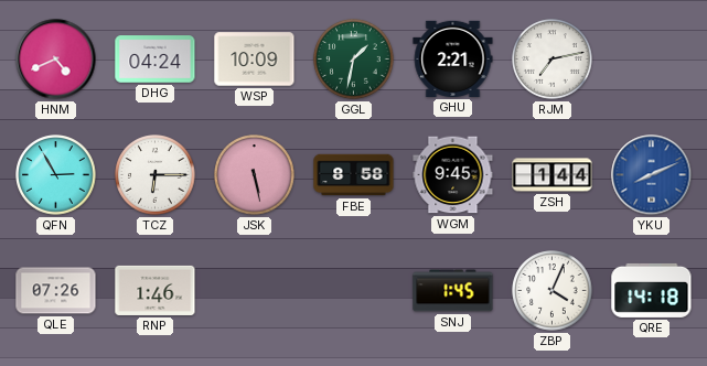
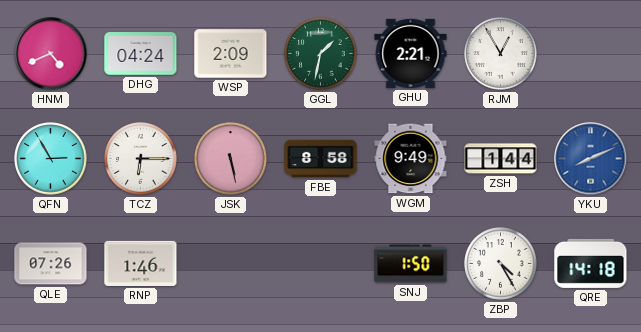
WSP: 10:09 -> 2:09
RJM: 7:13 -> 12:55
WGM: 9:45 -> 9:49
SNJ: 1:45 -> 1:50
ZBP: 4:04 -> 4:25
